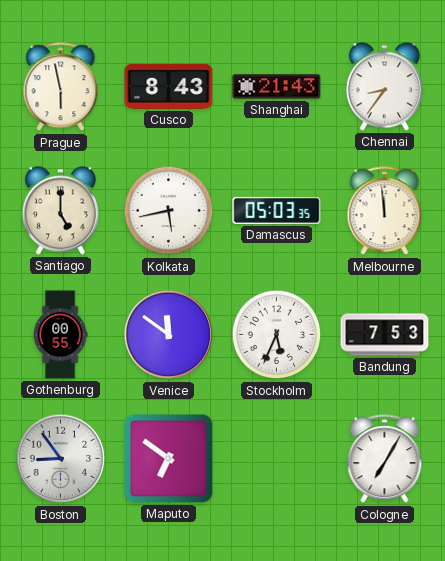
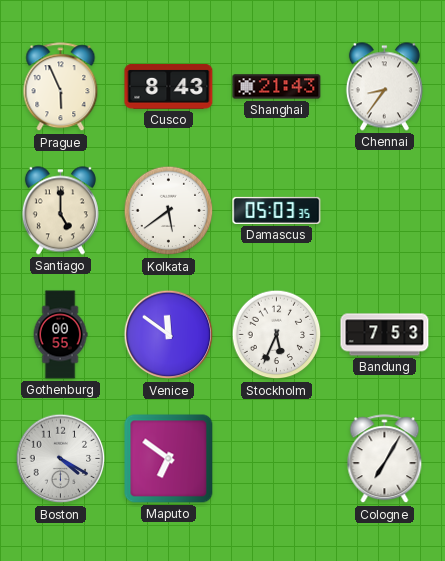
Prague: 5:58 -> 5:56
Kolkata: 5:43 -> 5:39
Melbourne: 11:59 -> none
Boston: 8:54 -> 4:20
